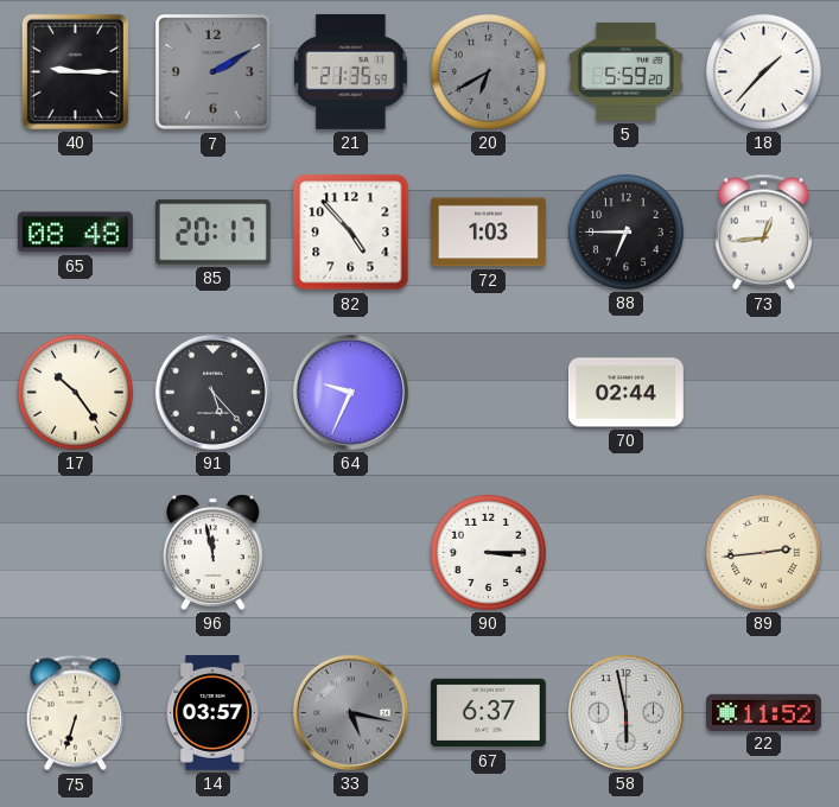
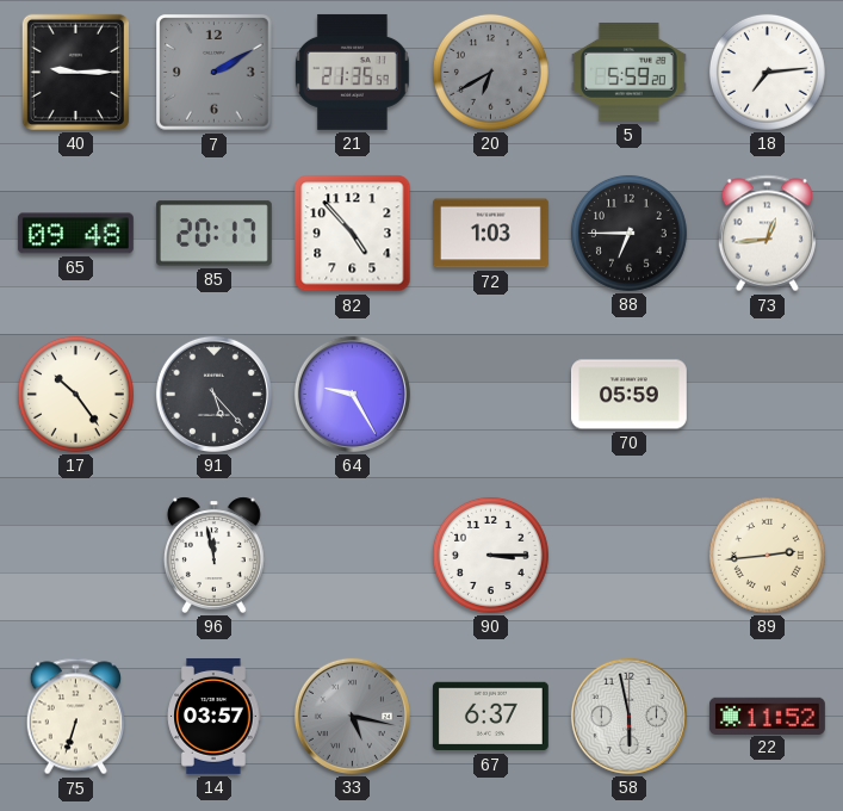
18: 1:37 -> 7:14
65: 08:48 -> 09:48
64: 9:34 -> 9:25
70: 02:44 -> 05:59
